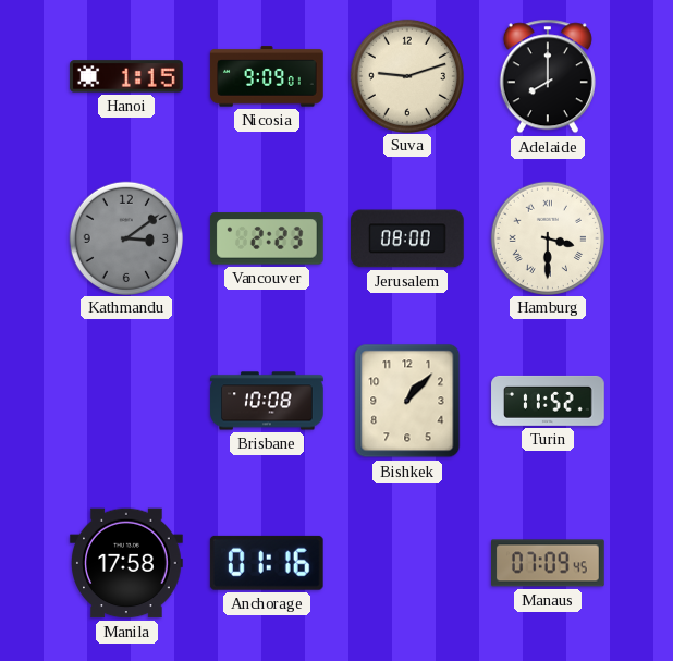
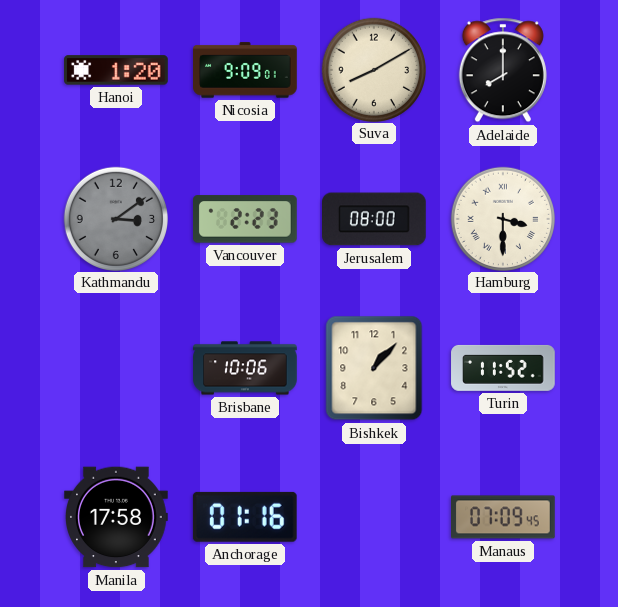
Hanoi: 1:15 -> 1:20
Suva: 9:12 -> 8:10
Brisbane: 10:08 -> 10:06
